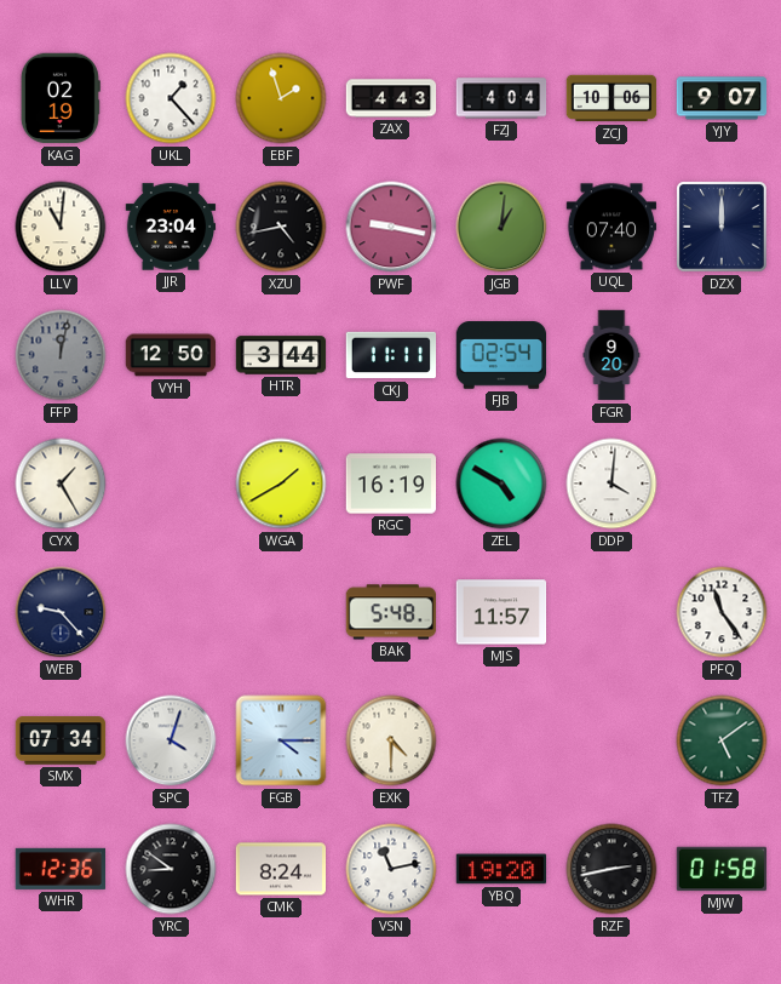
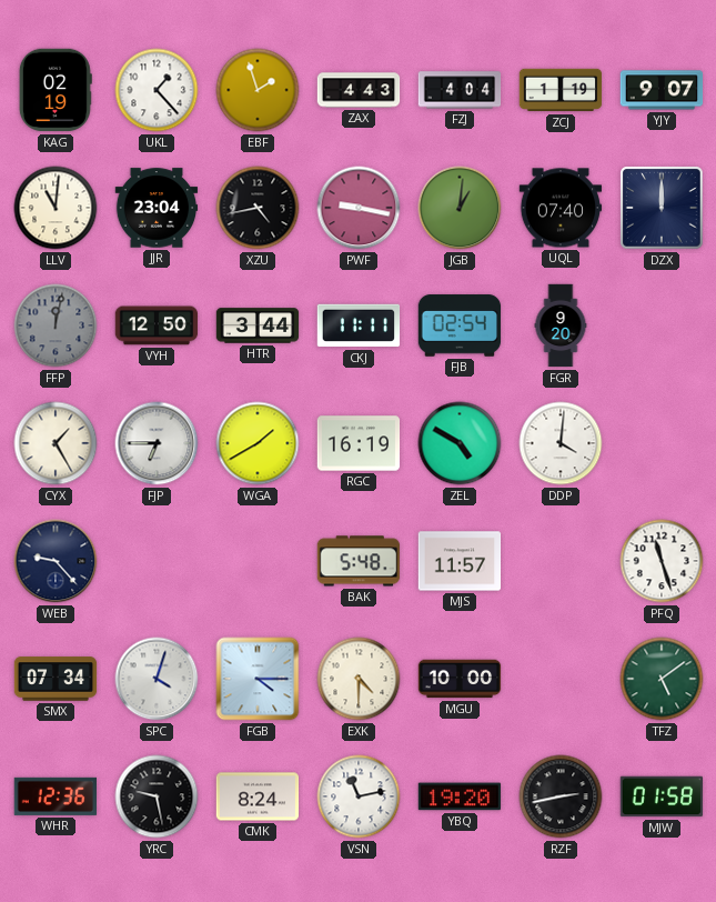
ZCJ: 10:06 -> 1:19
FJP: none -> 6:45
PFQ: 11:24 -> 11:27
MGU: none -> 10:00
YRC: 8:51 -> 9:28
